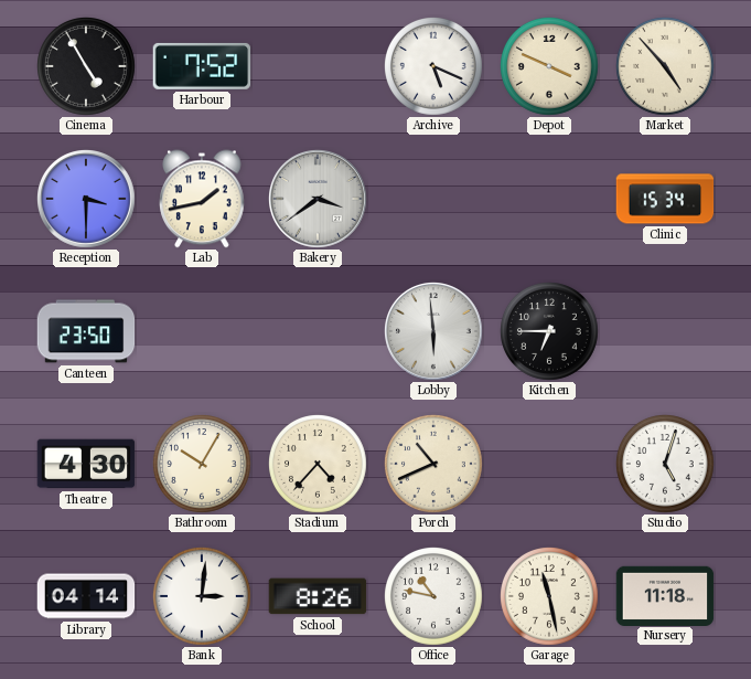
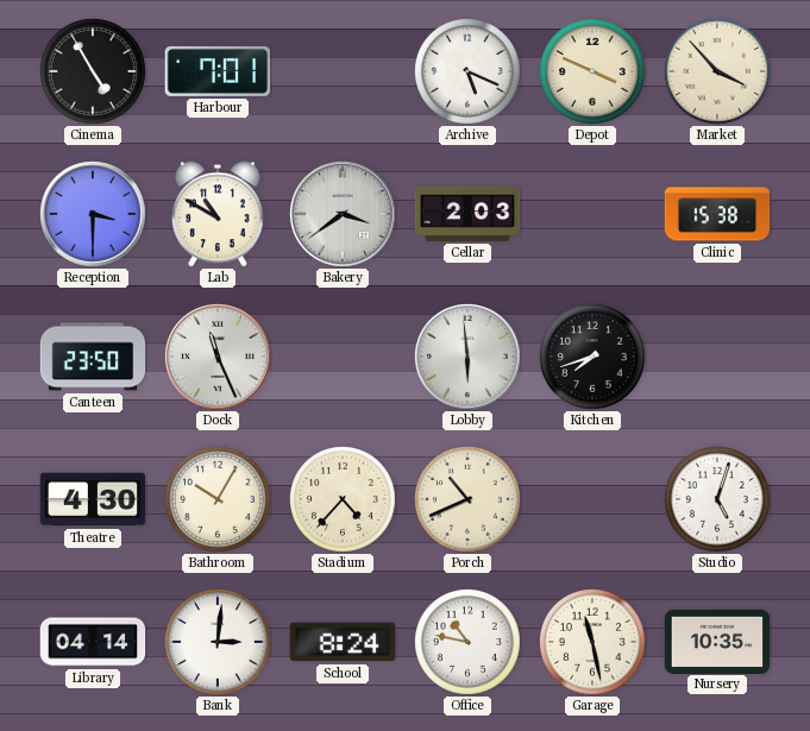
Harbour: 7:52 -> 7:01
Market: 4:53 -> 3:53
Lab: 1:43 -> 10:50
Cellar: none -> 2:03
Clinic: 15:34 -> 15:38
Dock: none -> 11:26
Kitchen: 6:45 -> 7:42
School: 8:26 -> 8:24
Nursery: 11:18 -> 10:35
